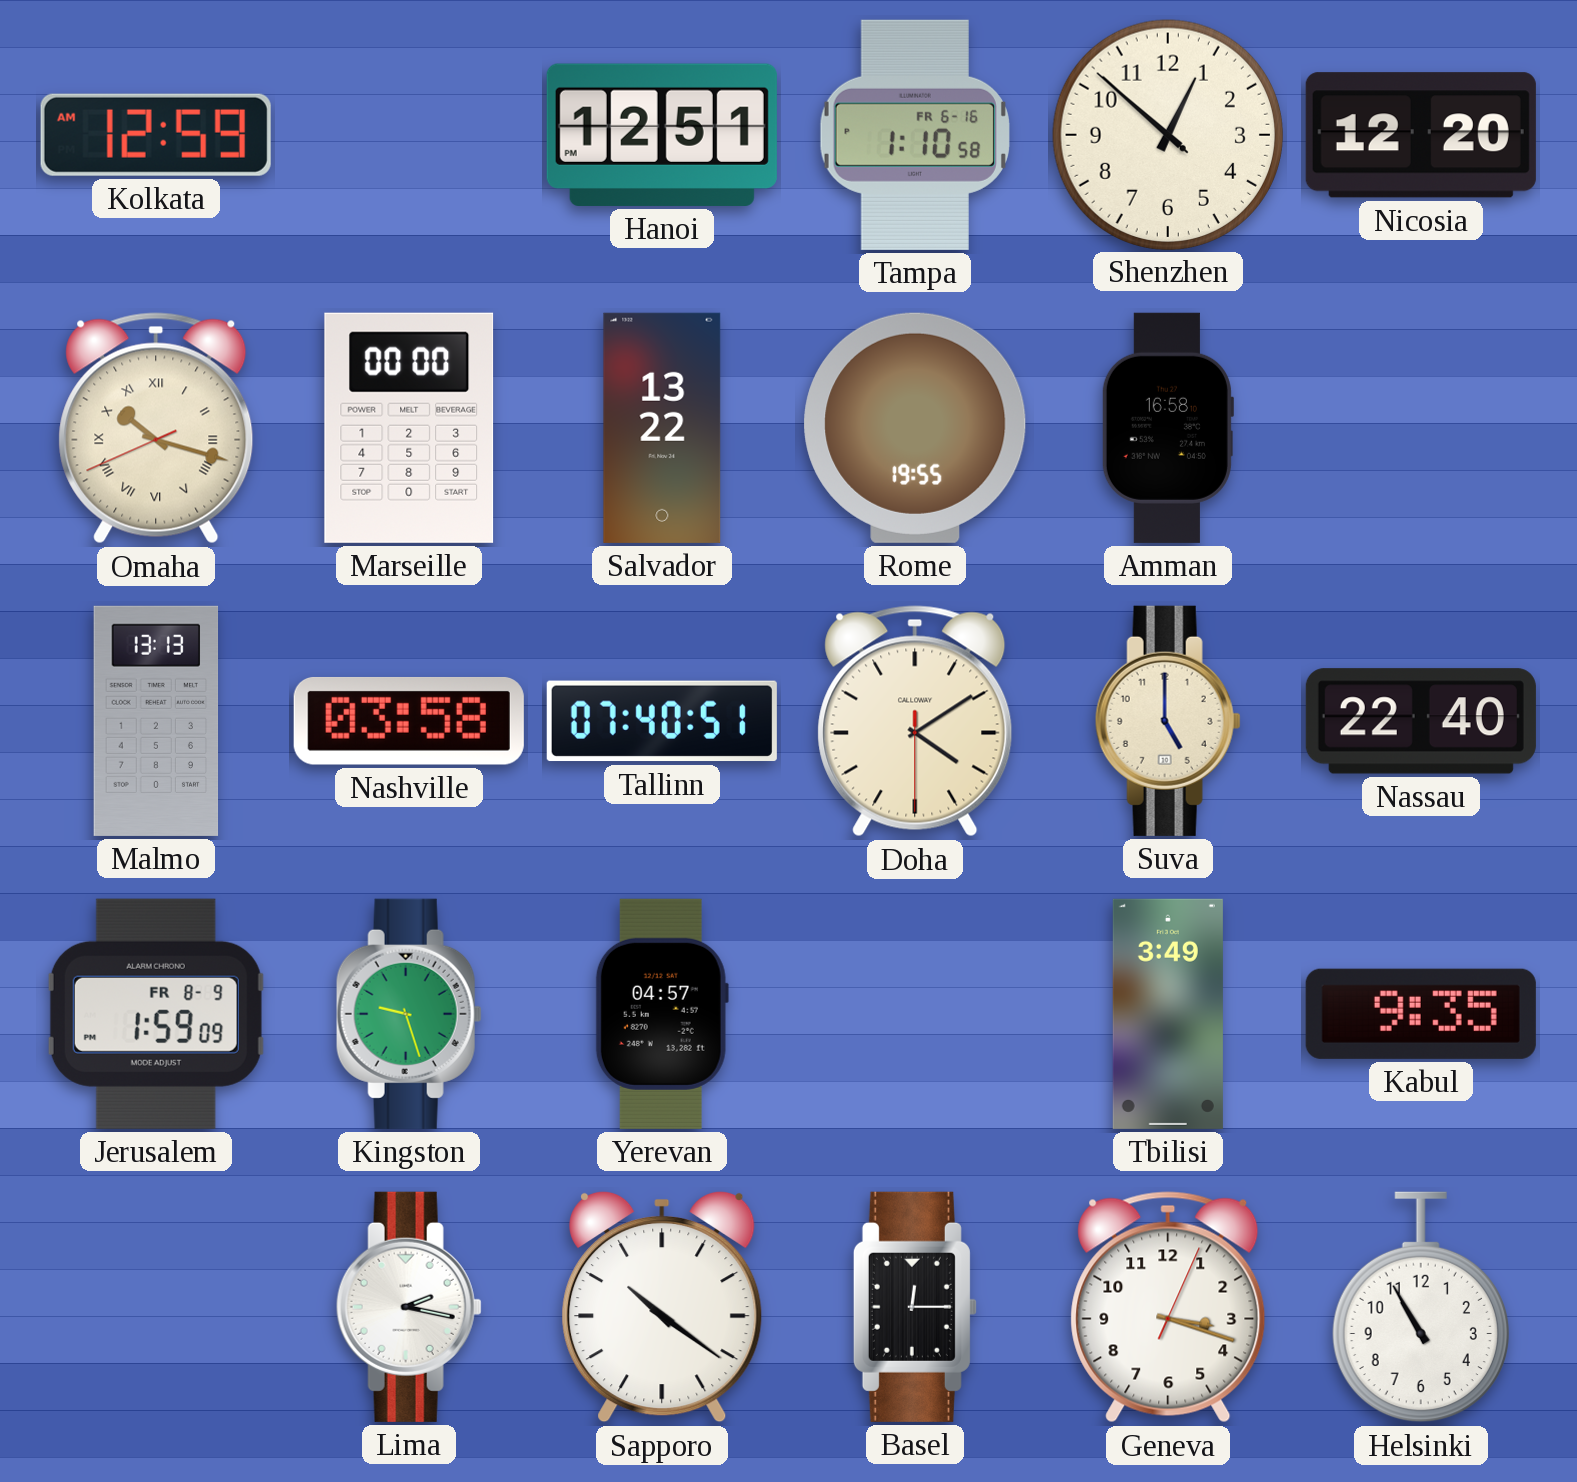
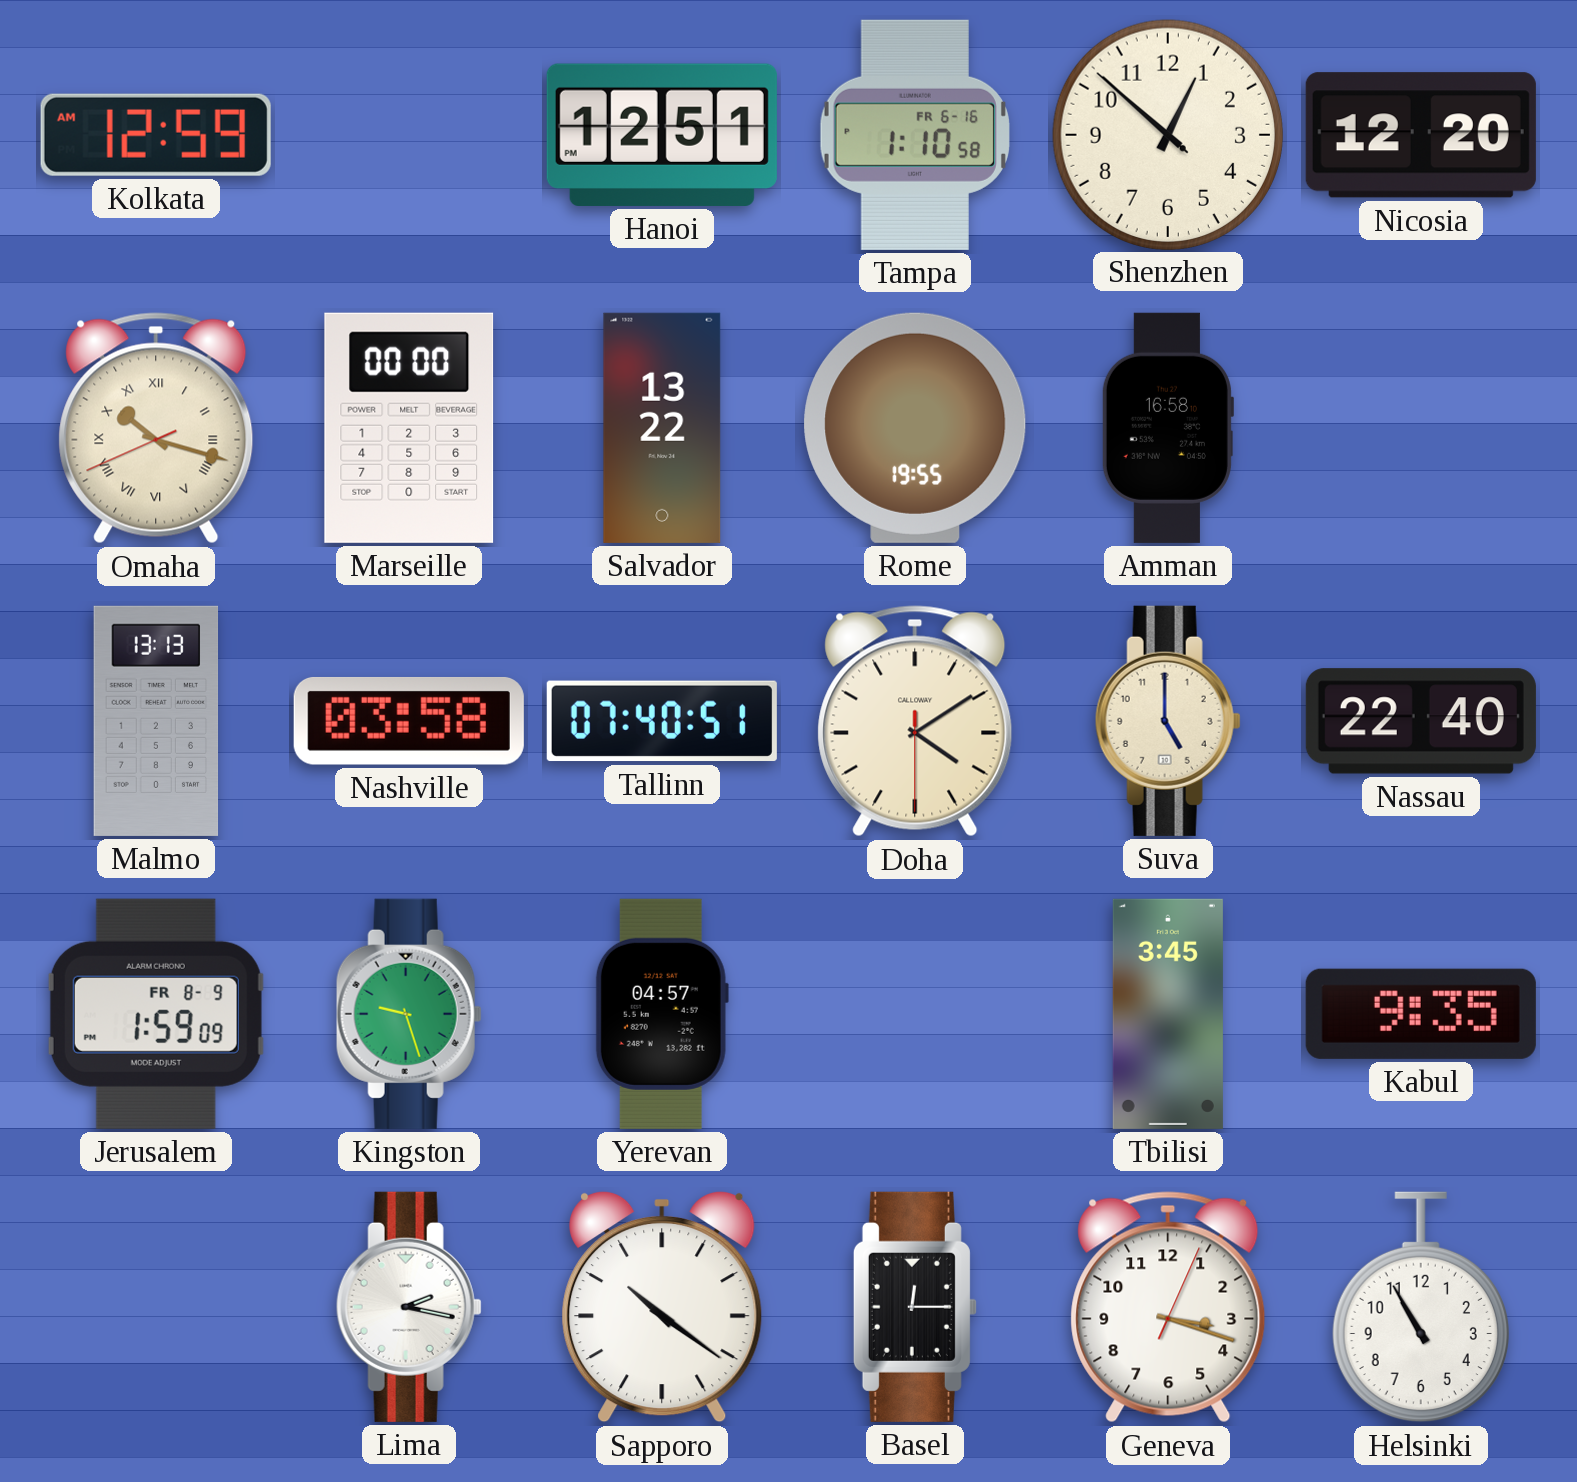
Tbilisi: 3:49 -> 3:45
